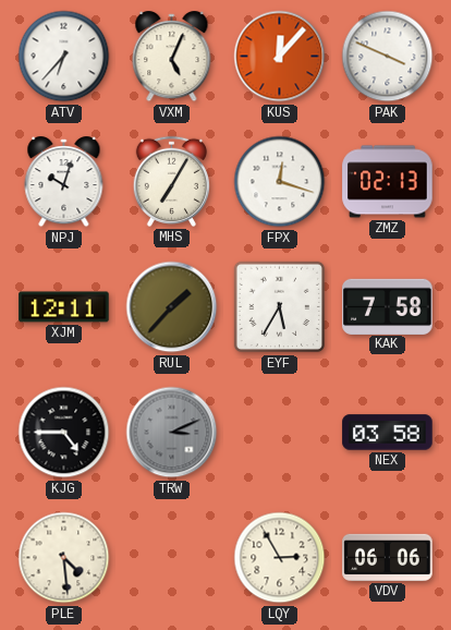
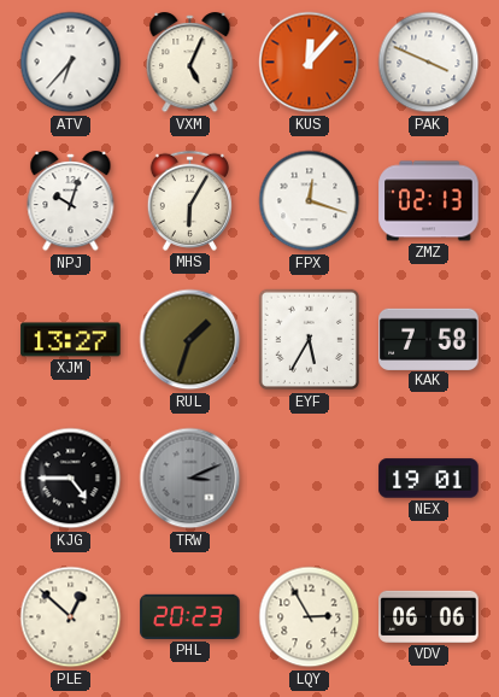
MHS: 7:05 -> 6:05
XJM: 12:11 -> 13:27
RUL: 1:37 -> 1:33
NEX: 03:58 -> 19:01
PLE: 4:29 -> 12:52
PHL: none -> 20:23
